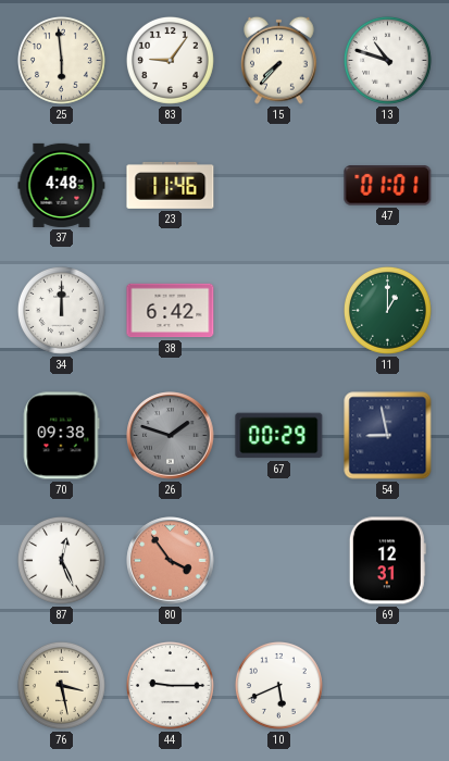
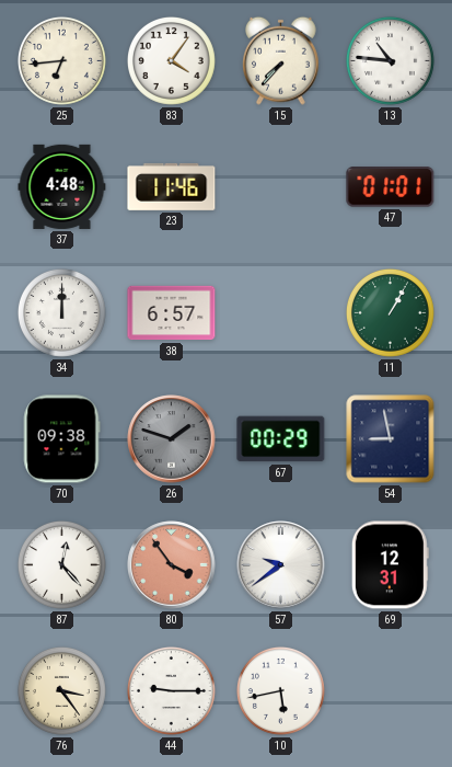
25: 5:59 -> 6:44
83: 9:06 -> 4:06
13: 10:48 -> 10:46
38: 6:42 -> 6:57
11: 1:00 -> 1:05
87: 12:26 -> 12:23
57: none -> 9:39
76: 3:28 -> 3:24
10: 5:41 -> 5:43
